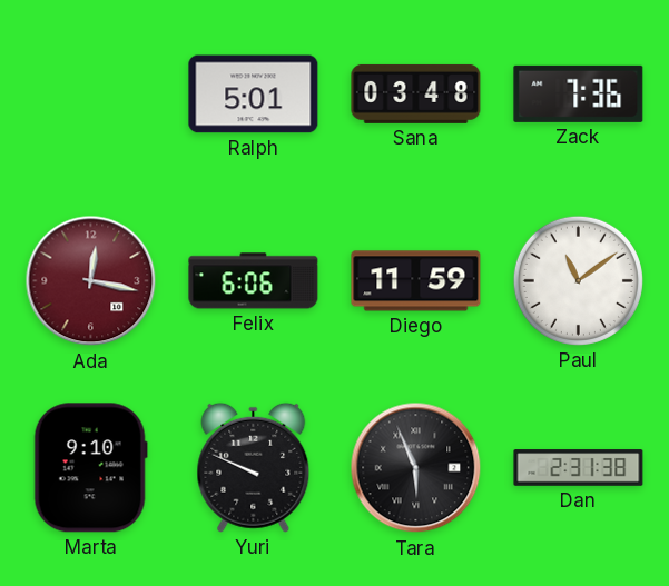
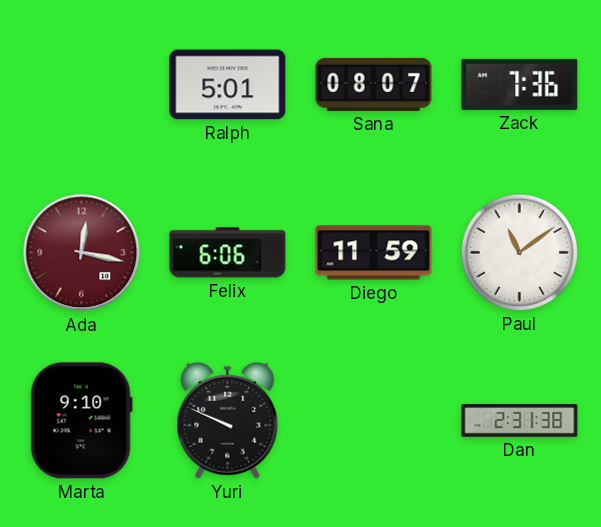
Sana: 03:48 -> 08:07
Tara: 5:56 -> none
